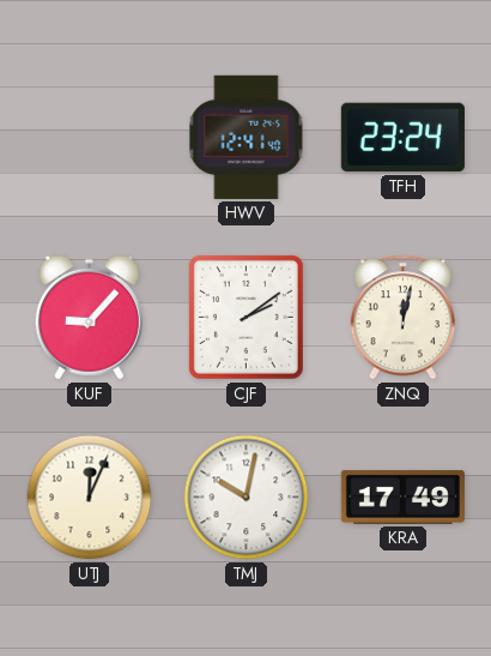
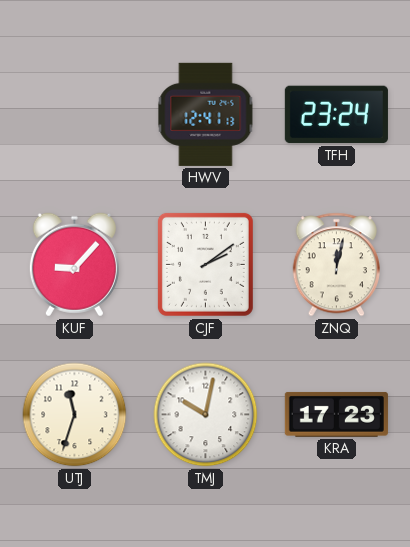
HWV: 12:41:40 -> 12:41:13
UTJ: 12:04 -> 11:33
KRA: 17:49 -> 17:23
